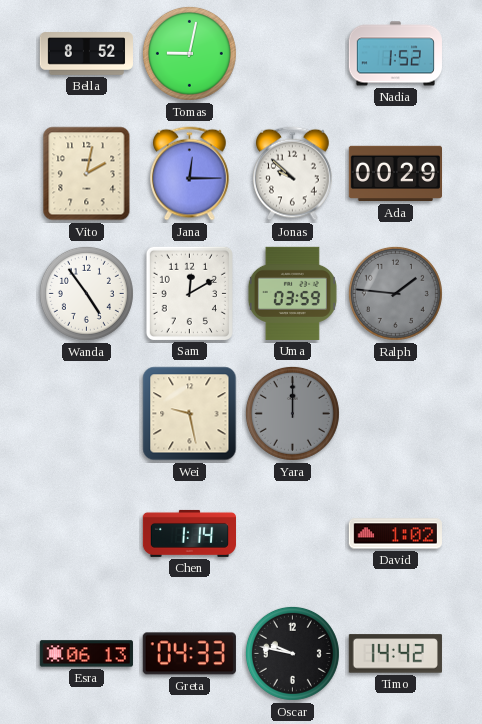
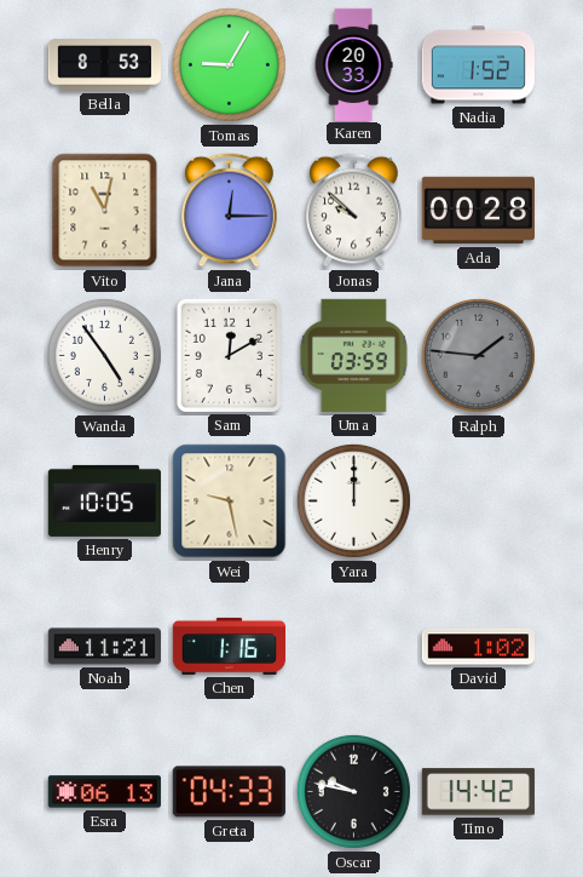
Bella: 8:52 -> 8:53
Tomas: 9:02 -> 9:05
Karen: none -> 20:33
Vito: 2:02 -> 11:02
Ada: 00:29 -> 00:28
Henry: none -> 10:05
Yara dial: grey -> white
Noah: none -> 11:21
Chen: 1:14 -> 1:16
